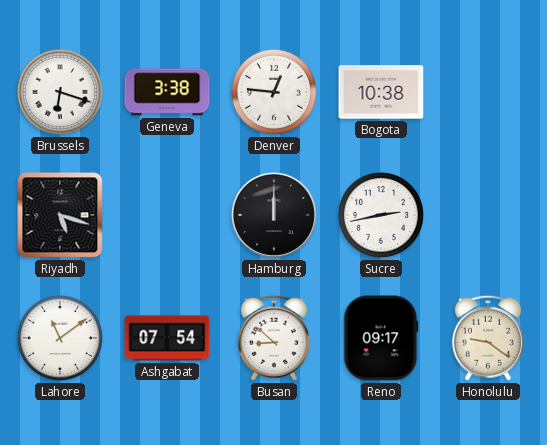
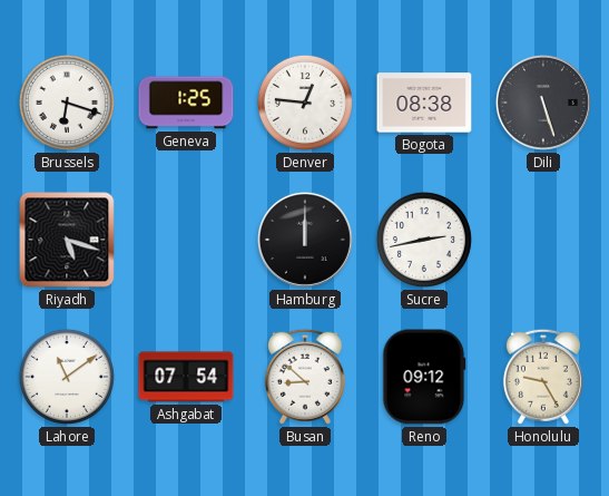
Geneva: 3:38 -> 1:25
Bogota: 10:38 -> 08:38
Dili: none -> 5:27
Reno: 09:17 -> 09:12
Honolulu: 9:21 -> 9:25
